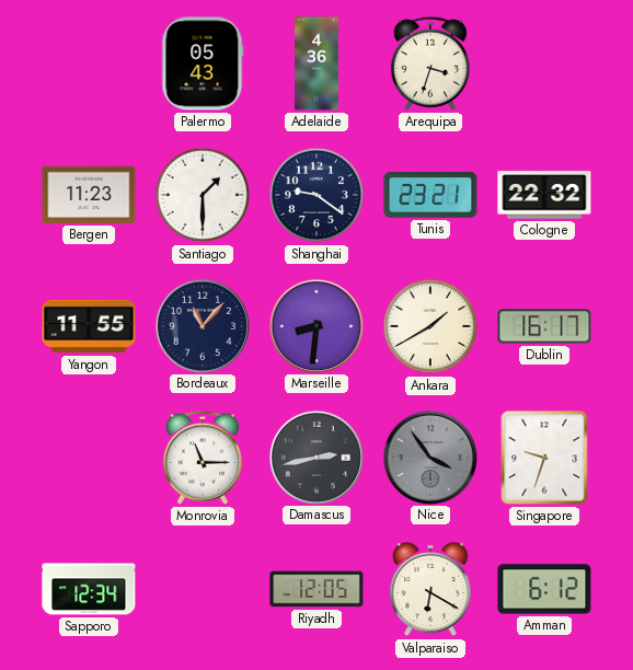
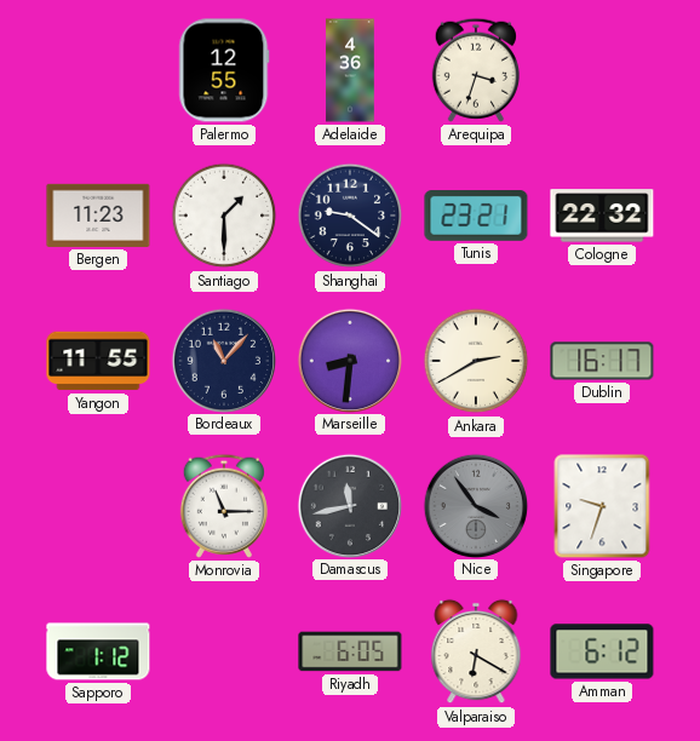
Palermo: 05:43 -> 12:55
Ankara: 1:40 -> 2:40
Damascus: 2:43 -> 11:43
Sapporo: 12:34 -> 1:12
Riyadh: 12:05 -> 6:05
